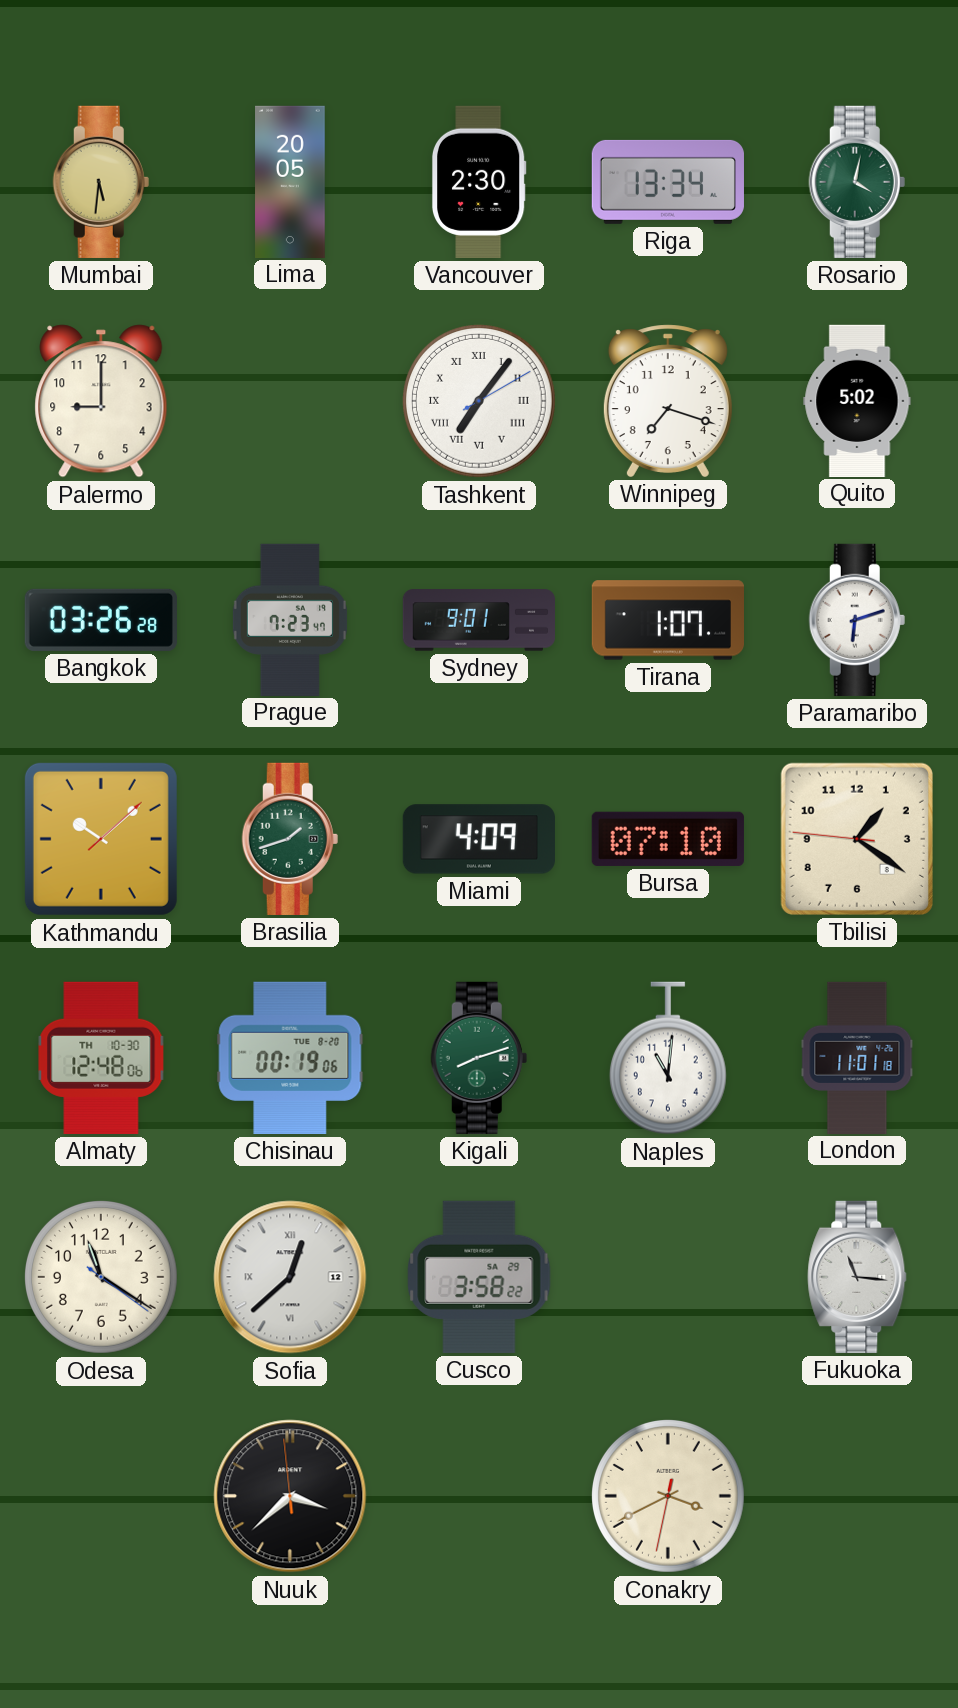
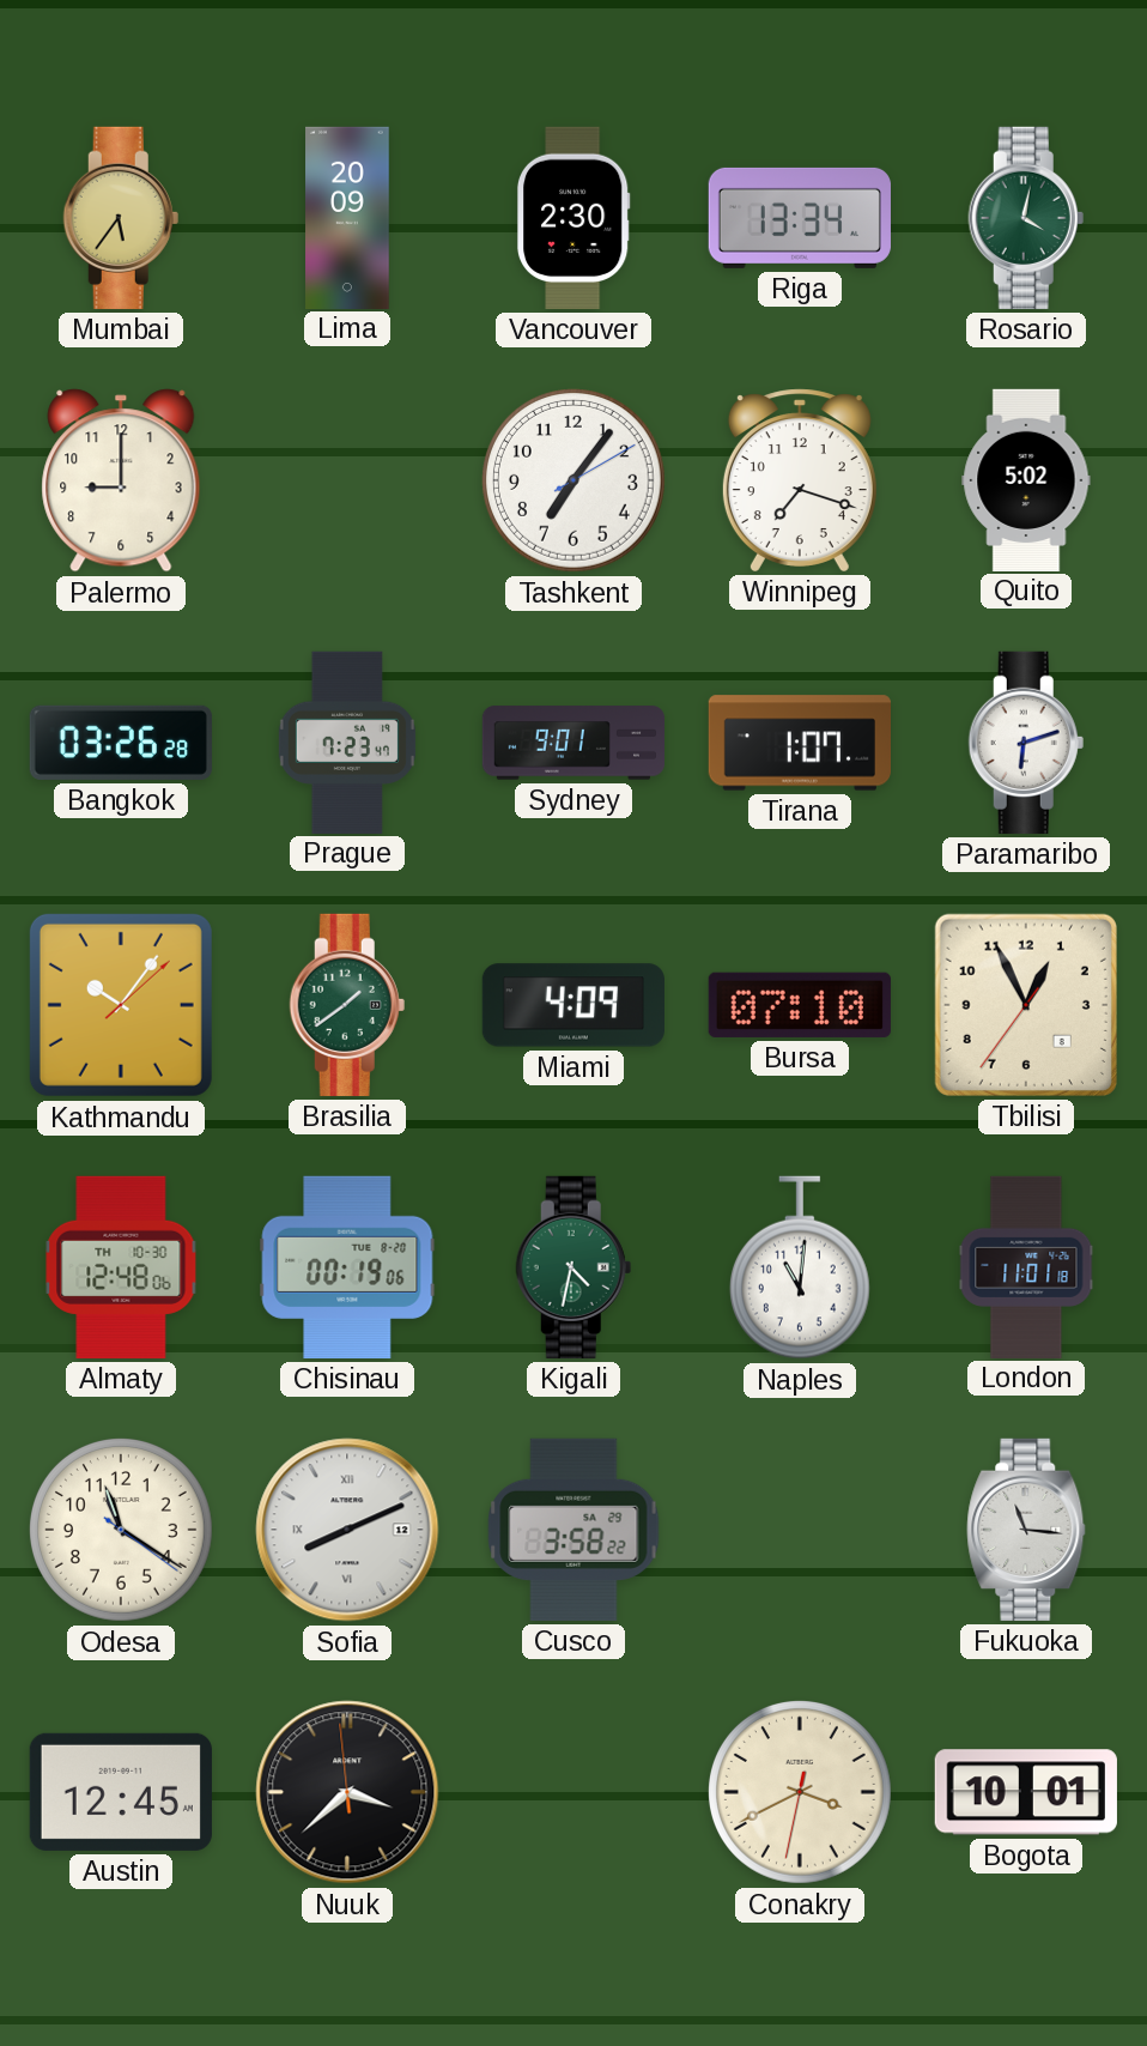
Mumbai: 5:31 -> 5:36
Lima: 20:05 -> 20:09
Tashkent numerals: Roman -> Arabic
Kathmandu: 10:08 -> 10:06
Brasilia: 1:42 -> 1:39
Tbilisi: 1:20 -> 12:55
Kigali: 8:12 -> 4:32
Sofia: 12:38 -> 8:11
Austin: none -> 12:45
Bogota: none -> 10:01
